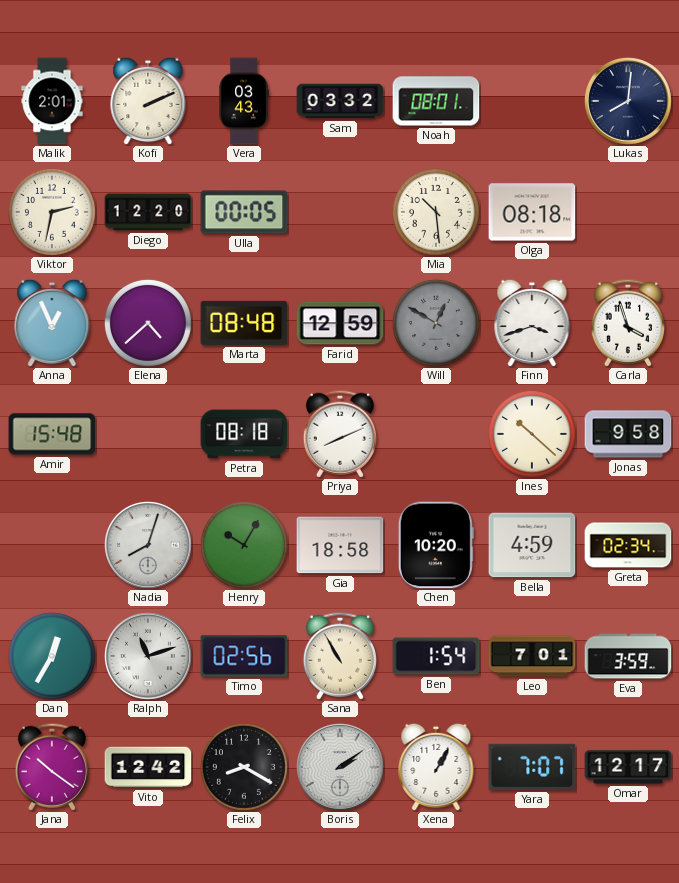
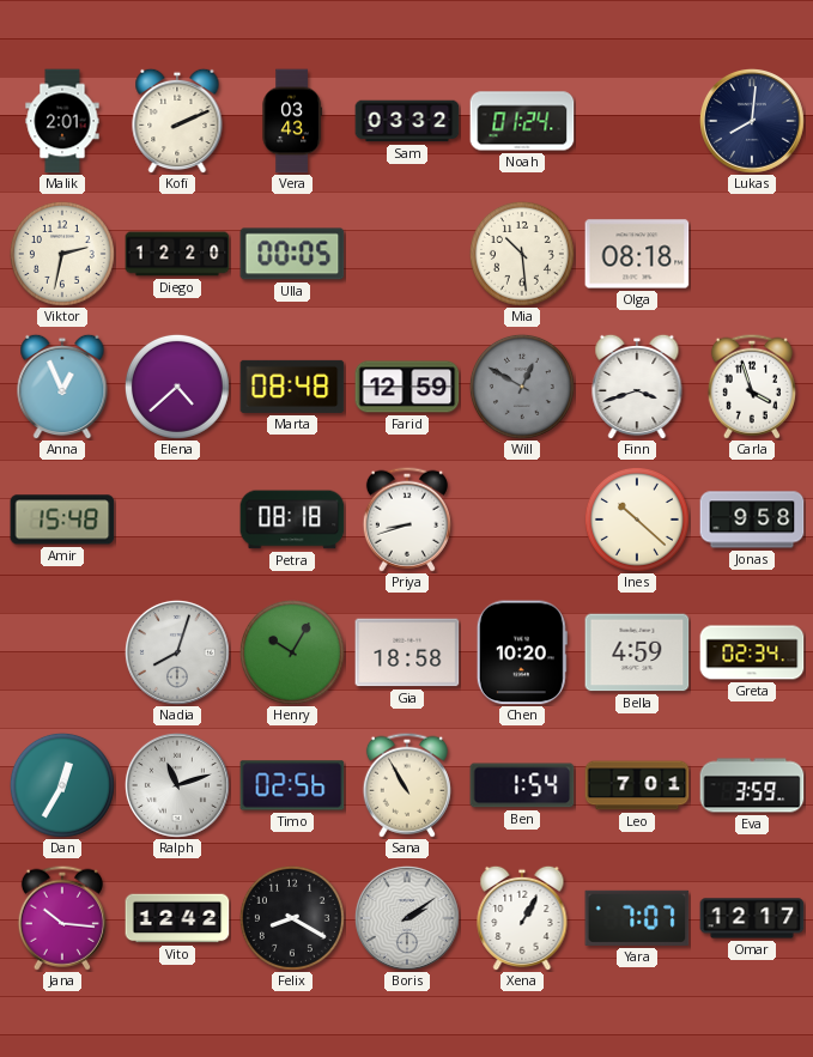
Noah: 08:01 -> 01:24
Priya: 8:11 -> 8:42
Jana: 10:21 -> 10:16
